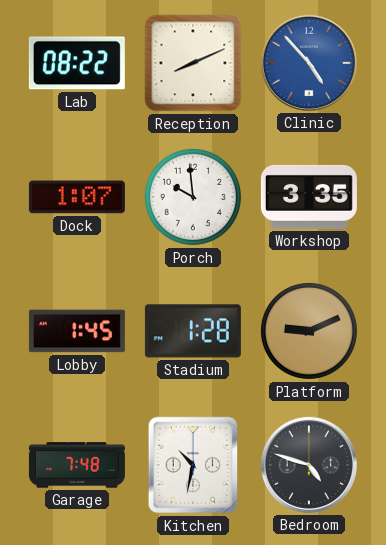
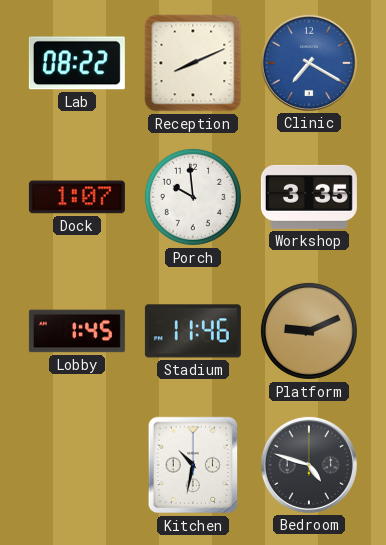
Clinic: 4:53 -> 7:20
Stadium: 1:28 -> 11:46
Garage: 7:48 -> none
